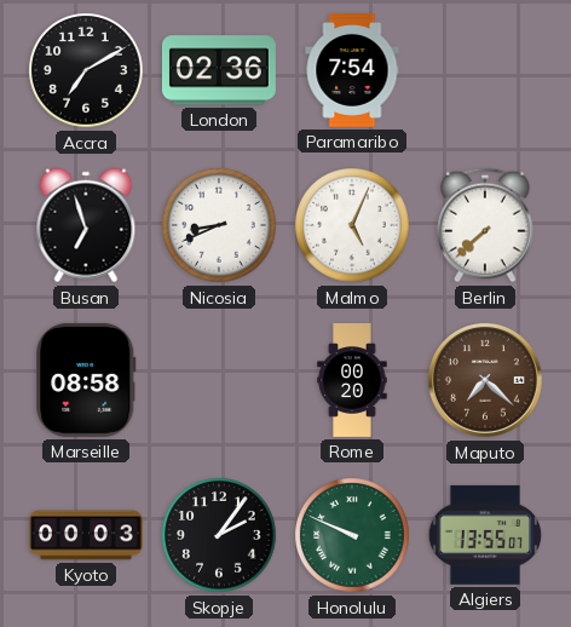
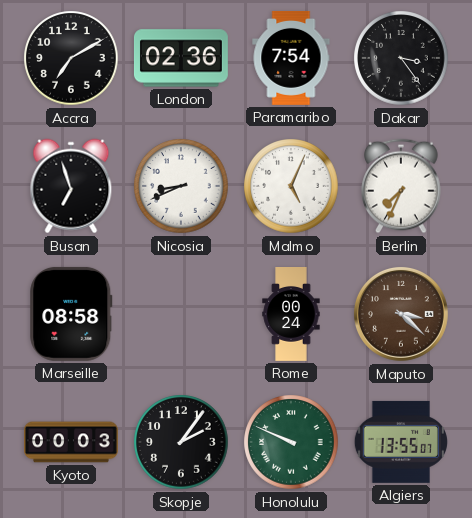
Dakar: none -> 3:24
Berlin: 7:38 -> 7:34
Rome: 00:20 -> 00:24
Maputo: 7:22 -> 3:22
